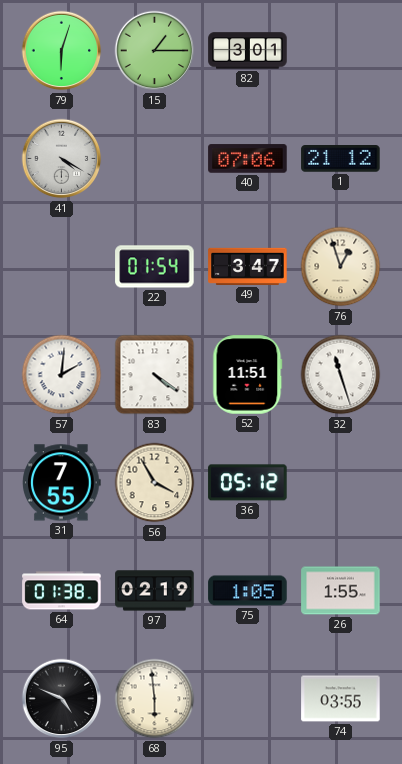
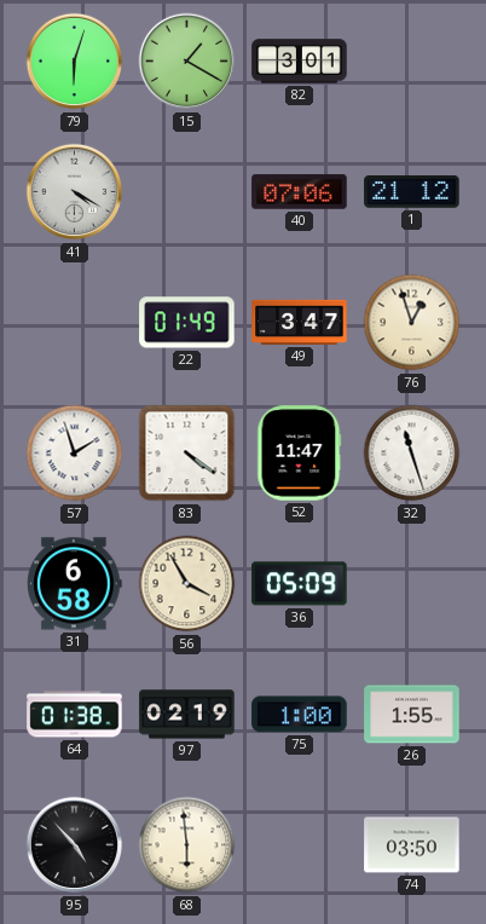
15: 1:15 -> 1:20
22: 01:54 -> 01:49
57: 2:01 -> 1:57
52: 11:51 -> 11:47
31: 7:55 -> 6:58
36: 05:12 -> 05:09
75: 1:05 -> 1:00
95: 4:49 -> 4:53
74: 03:55 -> 03:50
